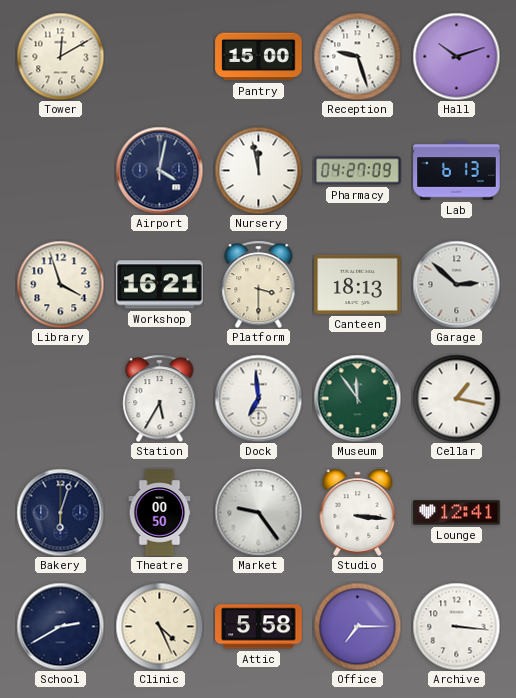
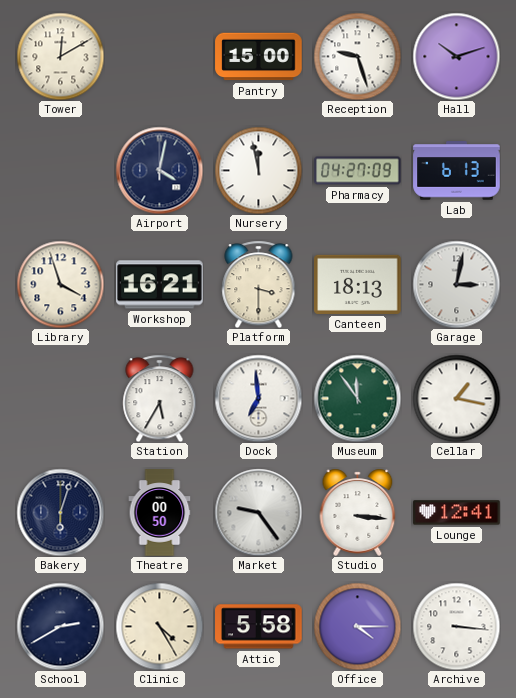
Garage: 2:52 -> 3:02
Clinic: 4:26 -> 4:25
Office: 7:15 -> 4:15
